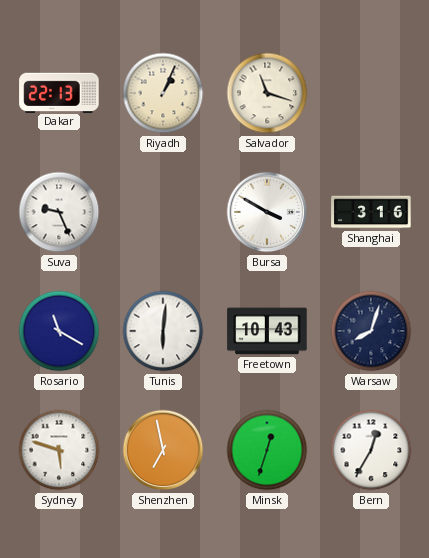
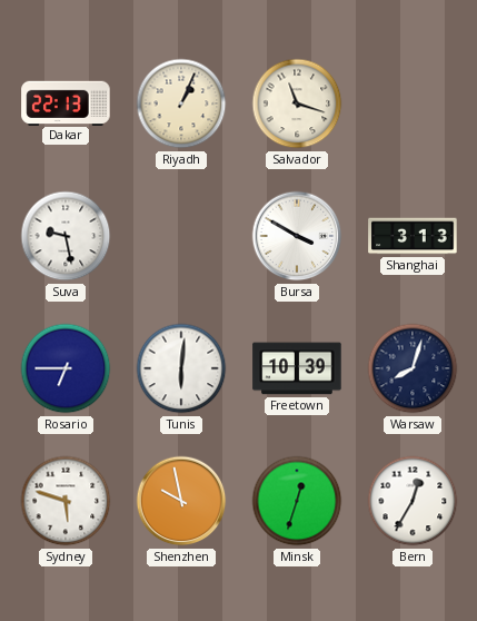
Suva: 9:26 -> 9:28
Shanghai: 3:16 -> 3:13
Rosario: 11:20 -> 6:45
Freetown: 10:43 -> 10:39
Shenzhen: 6:58 -> 9:58
